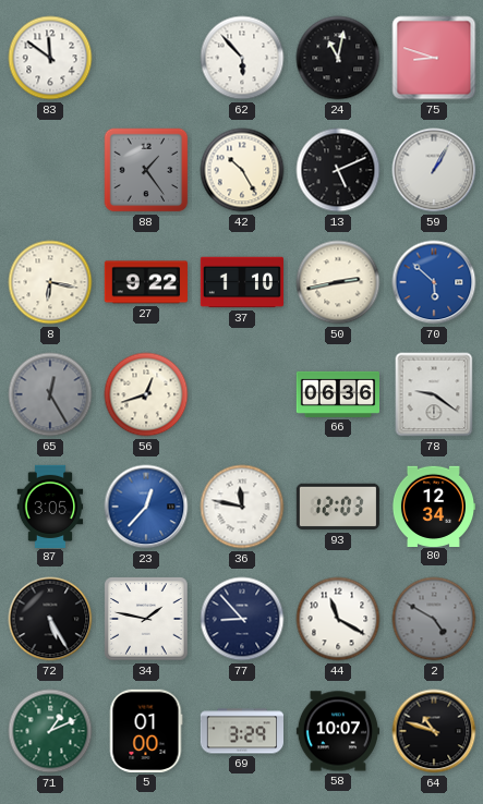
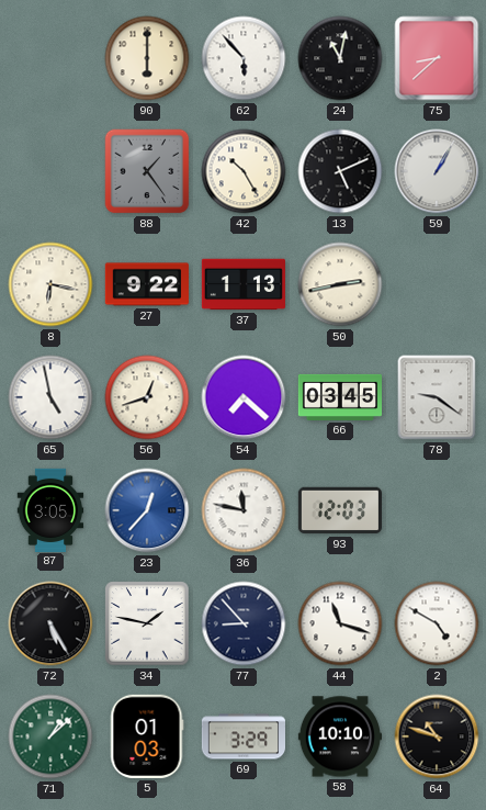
83: 11:51 -> none
90: none -> 6:00
75: 8:48 -> 8:38
37: 1:10 -> 1:13
70: 5:52 -> none
65: 12:25 -> 4:58
65 dial: grey -> white
54: none -> 7:22
66: 06:36 -> 03:45
80: 12:34 -> none
44: 11:20 -> 11:18
2 dial: grey -> white
71: 1:11 -> 1:08
5: 01:00 -> 01:03
58: 10:07 -> 10:10
